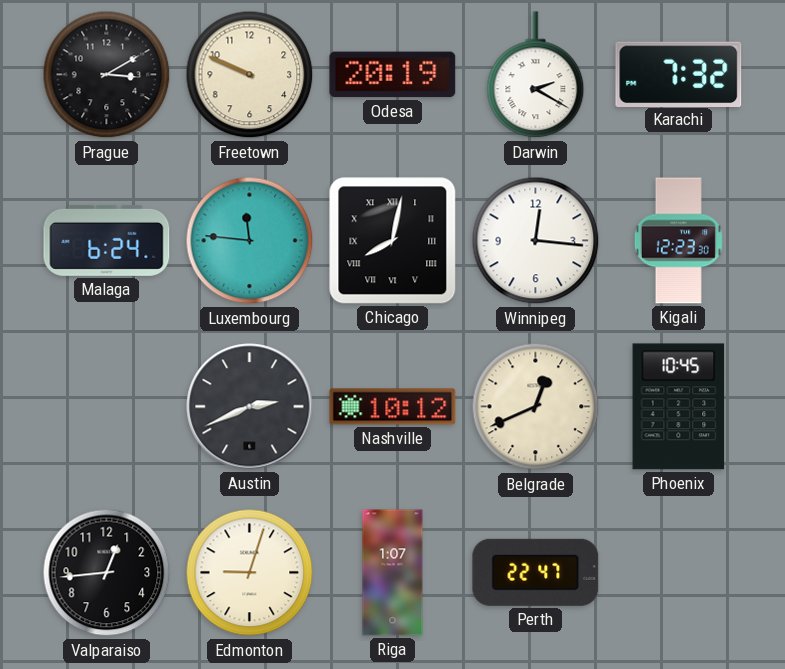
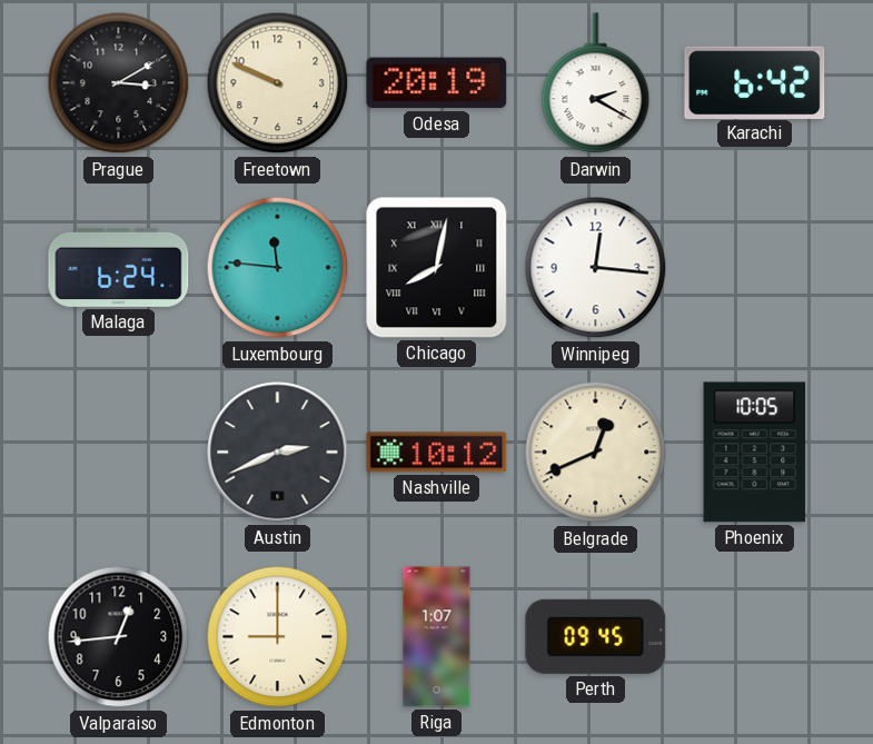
Karachi: 7:32 -> 6:42
Kigali: 12:23 -> none
Phoenix: 10:45 -> 10:05
Edmonton: 9:03 -> 9:00
Perth: 22:47 -> 09:45
